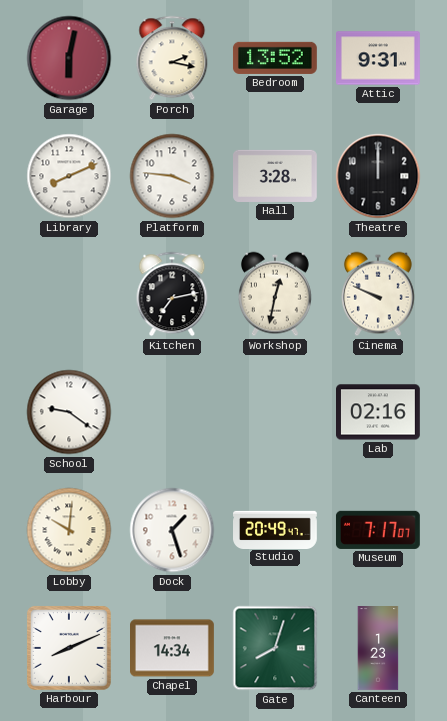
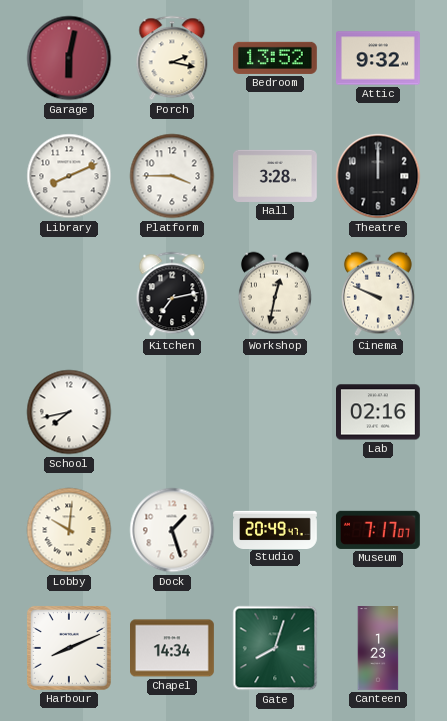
Attic: 9:31 -> 9:32
Platform: 3:46 -> 3:45
School: 9:21 -> 7:43
